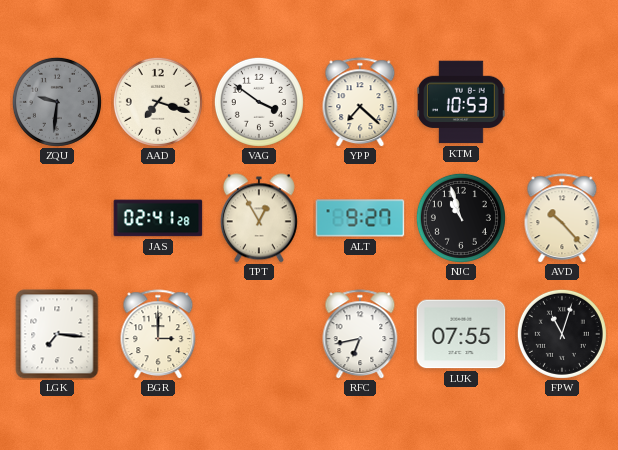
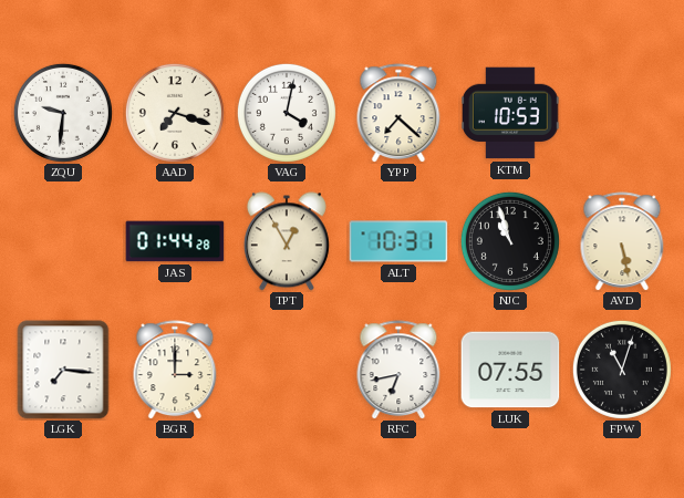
ZQU dial: grey -> white
VAG: 3:51 -> 4:02
JAS: 02:41 -> 01:44
ALT: 9:27 -> 10:31
AVD: 10:23 -> 5:28
